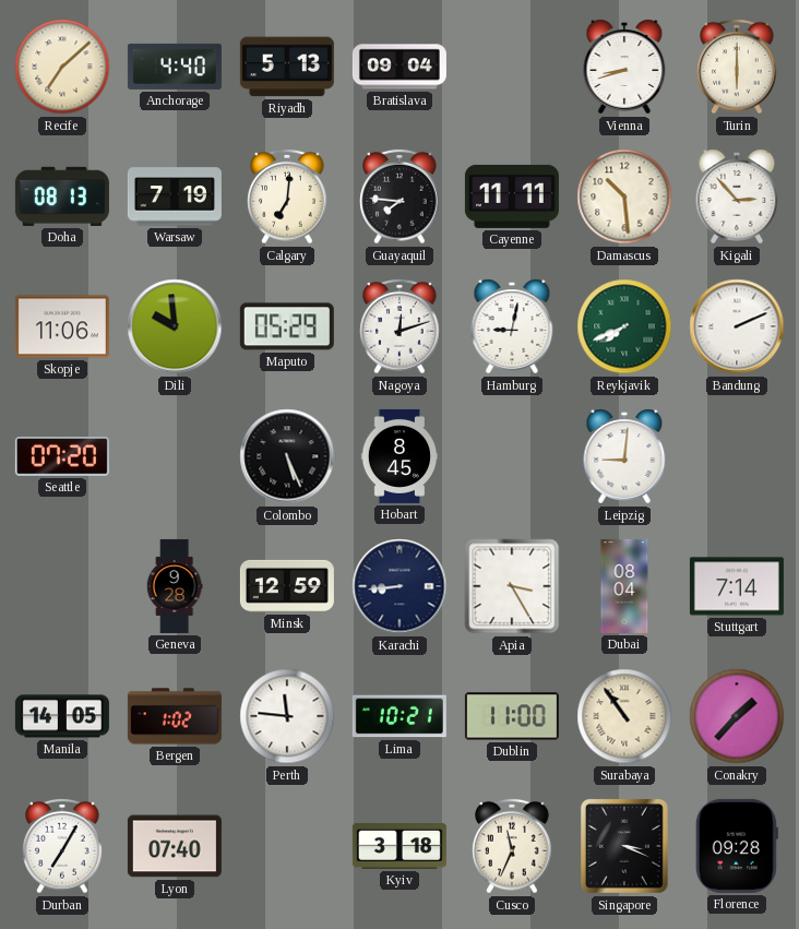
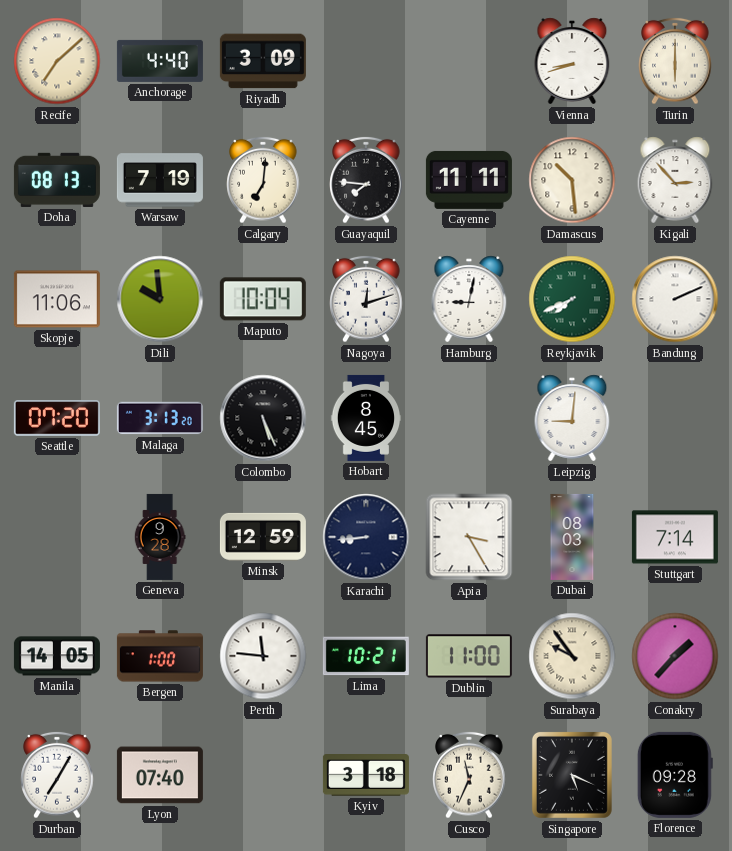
Riyadh: 5:13 -> 3:09
Bratislava: 09:04 -> none
Maputo: 05:29 -> 10:04
Malaga: none -> 3:13
Dubai: 08:04 -> 08:03
Bergen: 1:02 -> 1:00
Surabaya: 10:54 -> 9:54
Singapore: 3:19 -> 5:19
